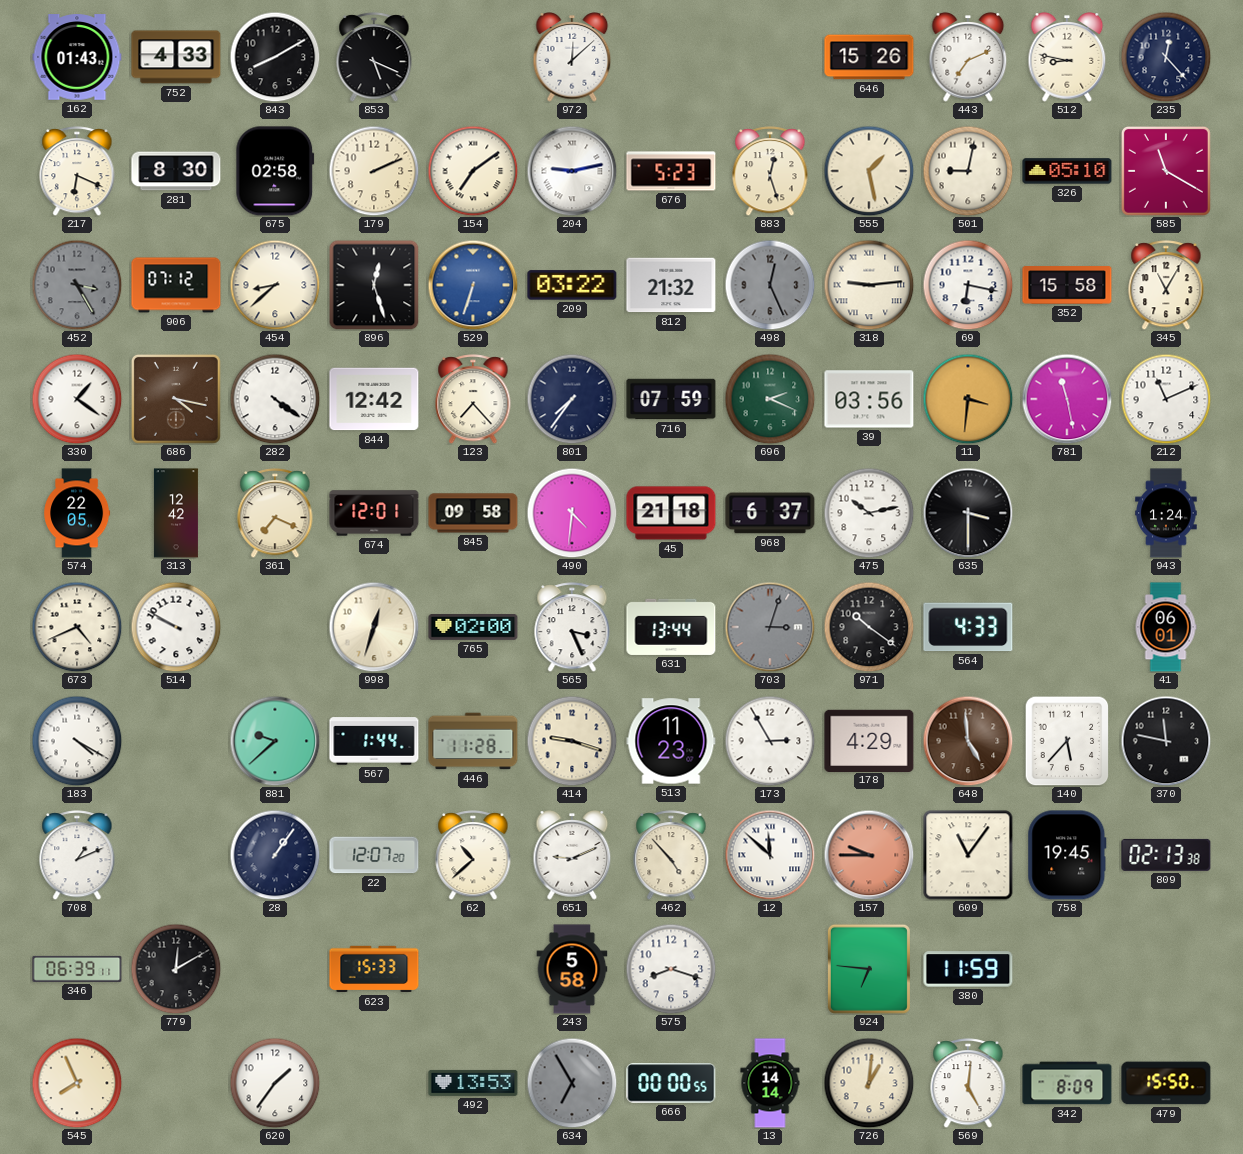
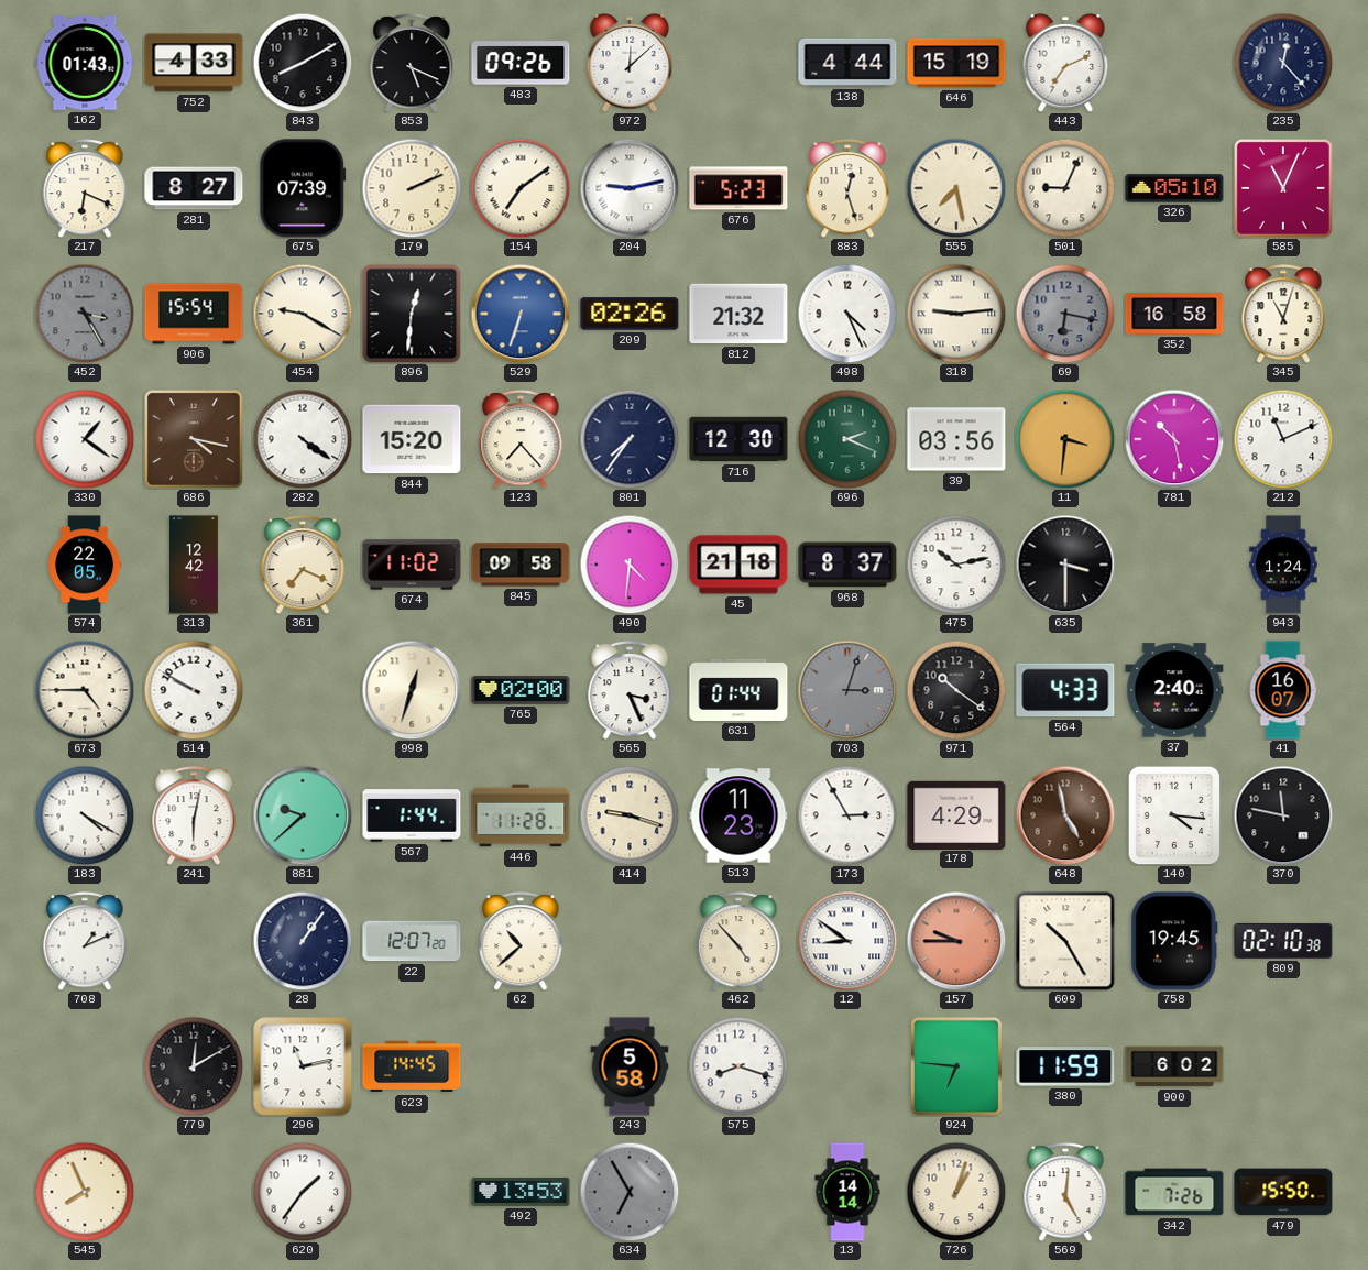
483: none -> 09:26
138: none -> 4:44
646: 15:26 -> 15:19
512: 8:47 -> none
281: 8:30 -> 8:27
675: 02:58 -> 07:39
555: 1:28 -> 7:28
501: 9:02 -> 9:04
585: 11:20 -> 11:04
906: 07:12 -> 15:54
454: 8:38 -> 9:20
896: 12:27 -> 12:31
209: 03:22 -> 02:26
498: 12:26 -> 4:26
498 dial: grey -> white
69 dial: white -> grey
352: 15:58 -> 16:58
345: 11:05 -> 11:03
844: 12:42 -> 15:20
716: 07:59 -> 12:30
781: 11:28 -> 10:28
674: 12:01 -> 11:02
968: 6:37 -> 8:37
673: 4:41 -> 4:45
631: 13:44 -> 01:44
37: none -> 2:40
41: 06:01 -> 16:07
241: none -> 6:02
648: 4:59 -> 4:58
140: 5:37 -> 4:16
651: 9:11 -> none
12: 11:52 -> 8:51
609: 11:06 -> 10:25
809: 02:13 -> 02:10
346: 06:39 -> none
296: none -> 11:13
623: 15:33 -> 14:45
900: none -> 6:02
666: 00:00 -> none
726: 1:01 -> 1:03
342: 8:09 -> 7:26
